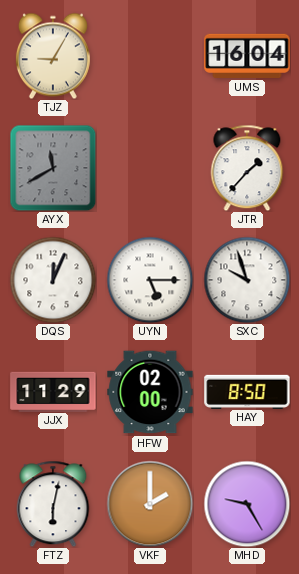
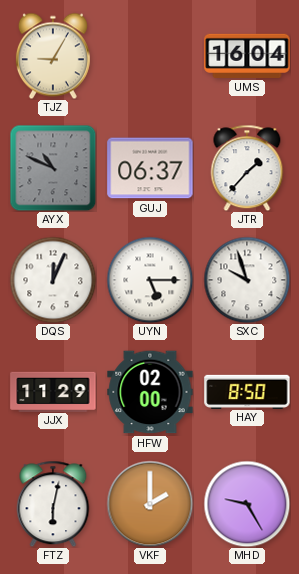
AYX: 11:40 -> 10:49
GUJ: none -> 06:37
